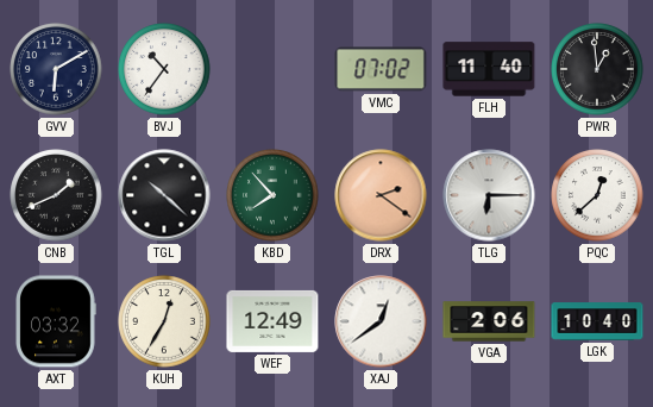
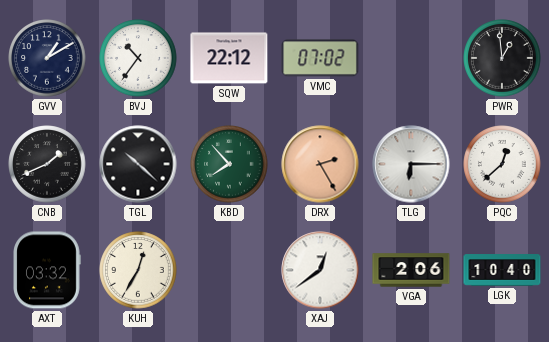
GVV: 6:10 -> 1:10
SQW: none -> 22:12
FLH: 11:40 -> none
DRX: 2:21 -> 2:25
WEF: 12:49 -> none
